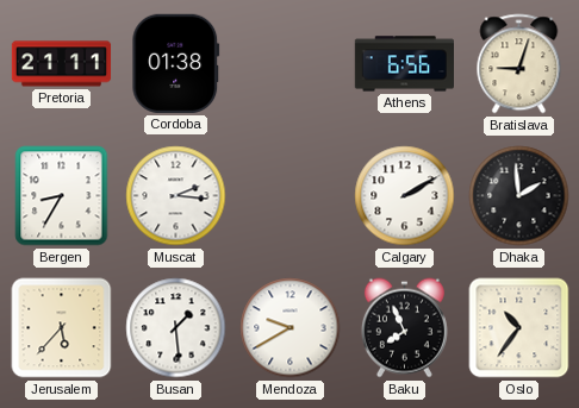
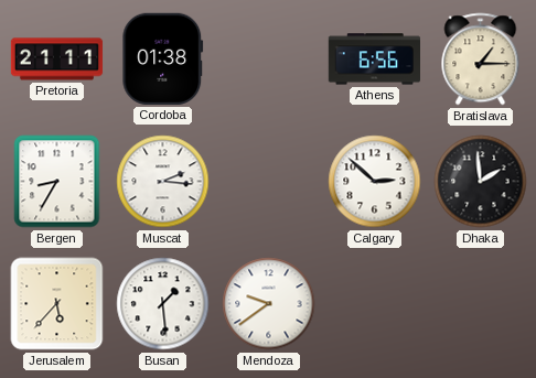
Bratislava: 9:03 -> 1:15
Calgary: 2:10 -> 2:52
Mendoza: 9:40 -> 9:39
Baku: 7:56 -> none
Oslo: 10:36 -> none
